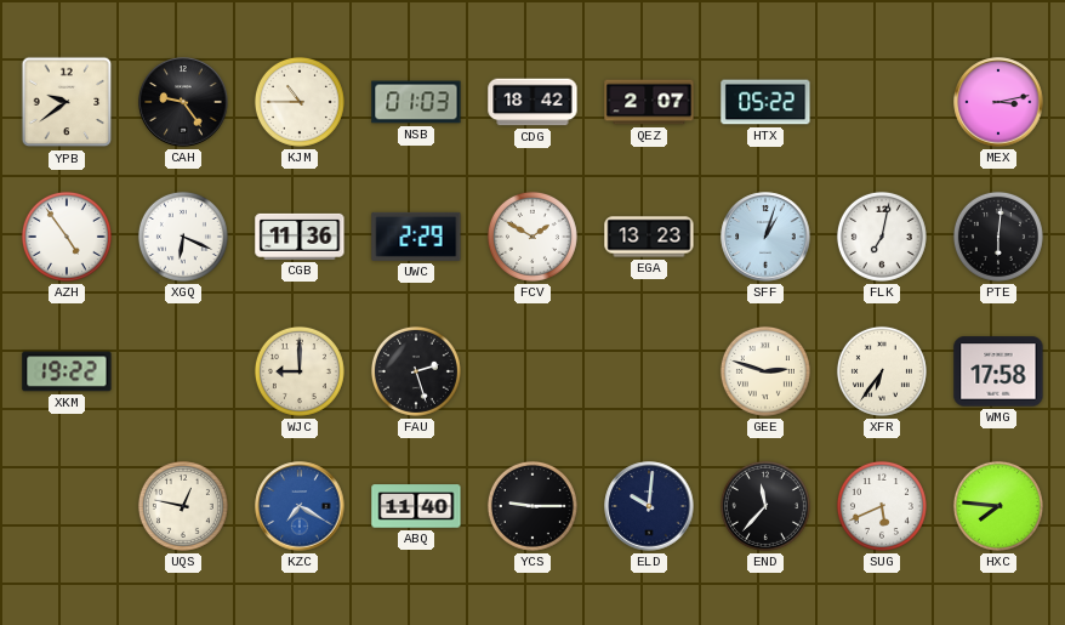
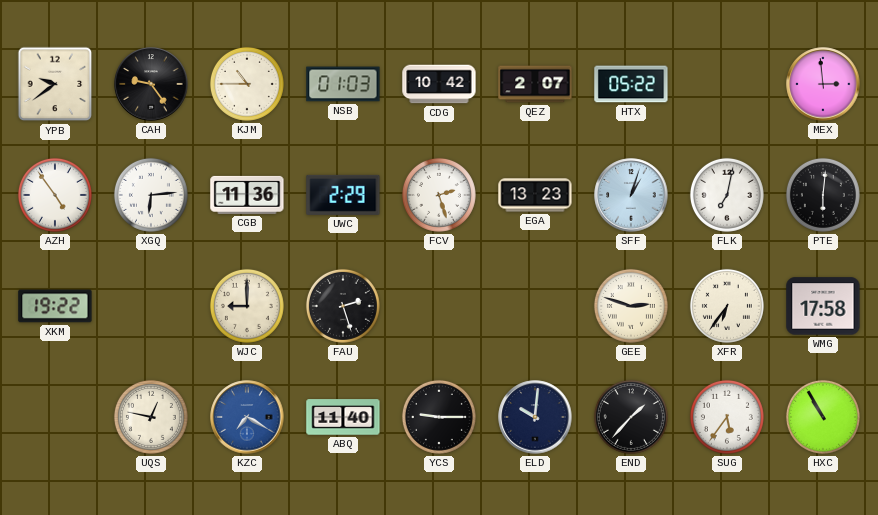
CDG: 18:42 -> 10:42
MEX: 3:13 -> 2:59
XGQ: 6:19 -> 6:14
FCV: 1:50 -> 2:27
END: 11:37 -> 1:37
SUG: 5:41 -> 5:36
HXC: 7:46 -> 10:55
